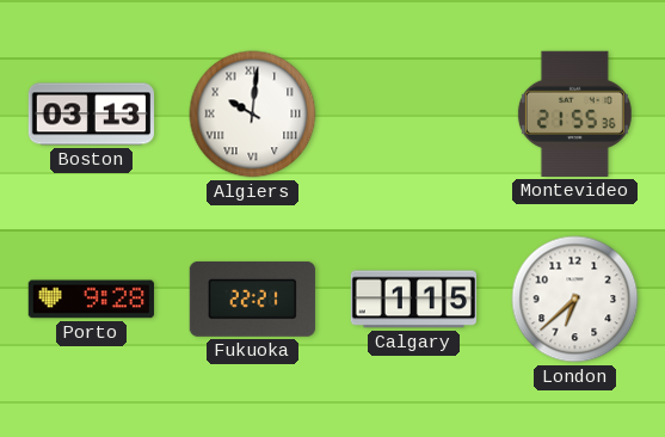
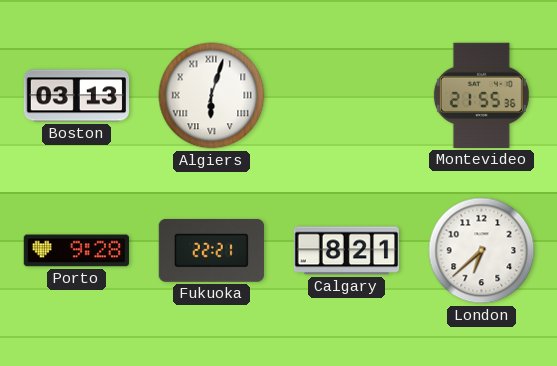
Algiers: 10:01 -> 6:03
Calgary: 1:15 -> 8:21
